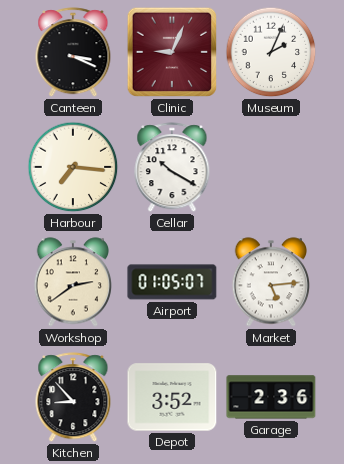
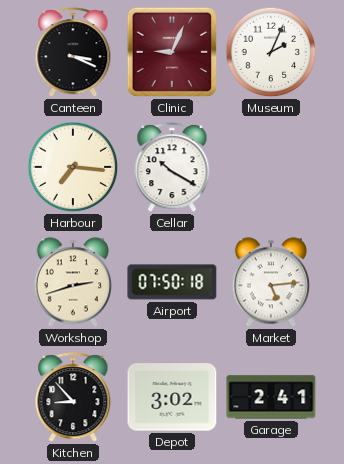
Workshop: 2:39 -> 2:42
Airport: 01:05 -> 07:50
Depot: 3:52 -> 3:02
Garage: 2:36 -> 2:41
